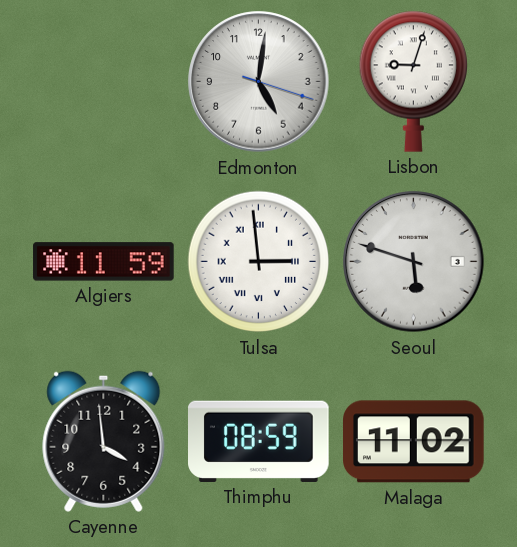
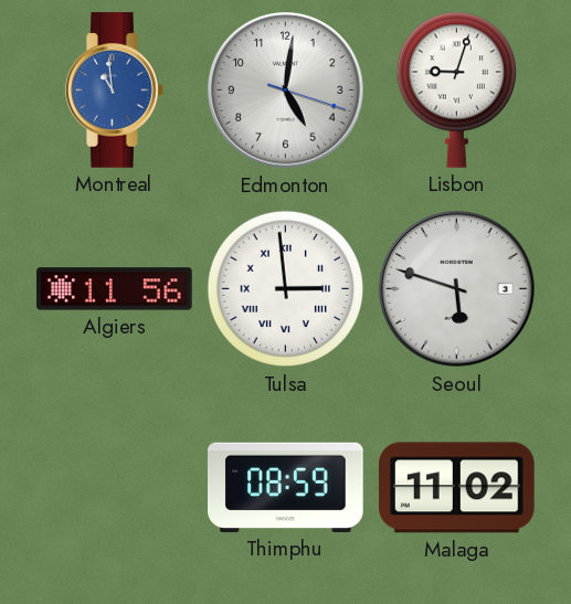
Montreal: none -> 10:59
Algiers: 11:59 -> 11:56
Cayenne: 3:59 -> none
